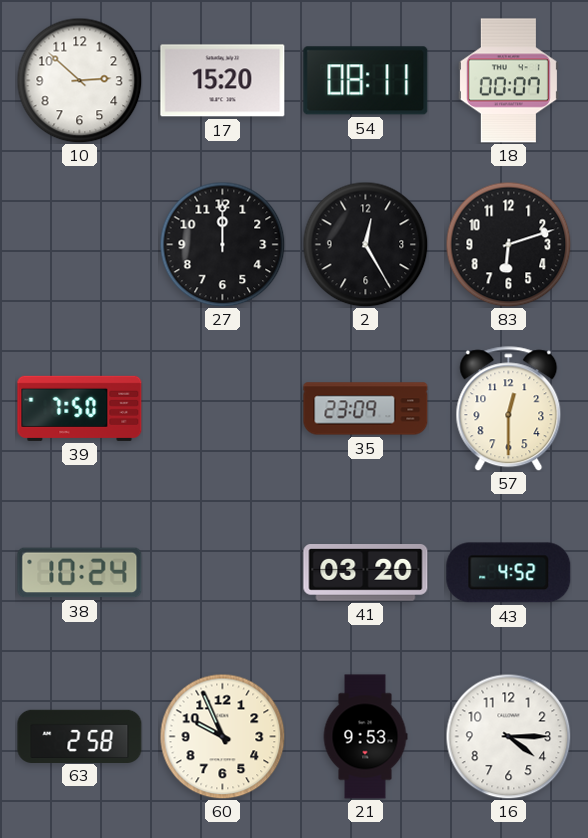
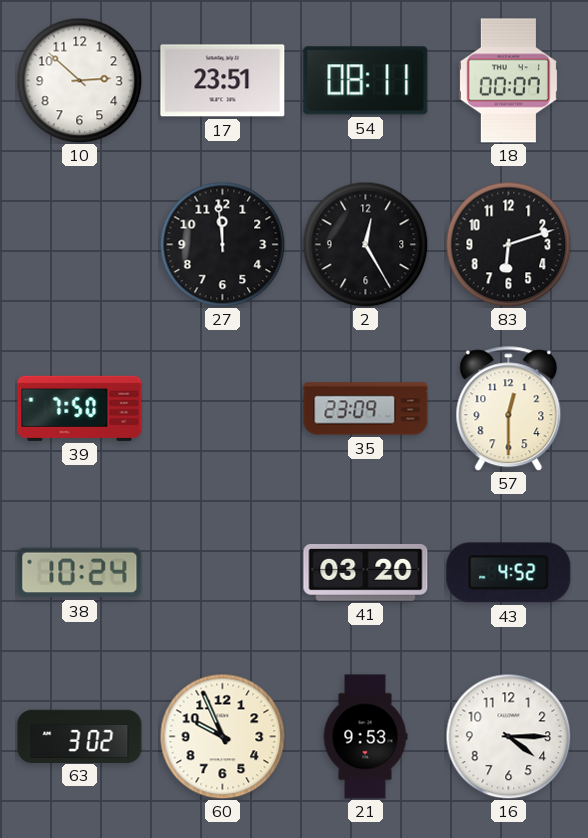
17: 15:20 -> 23:51
27: 12:00 -> 11:59
63: 2:58 -> 3:02
